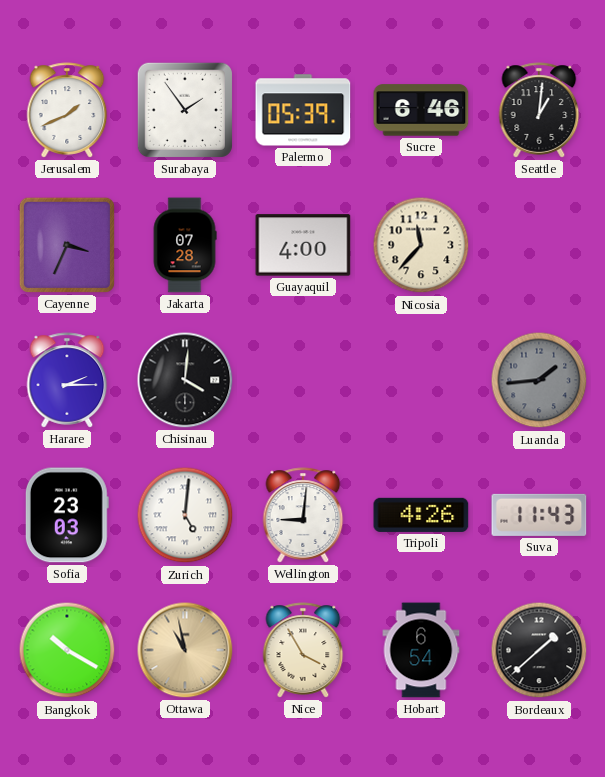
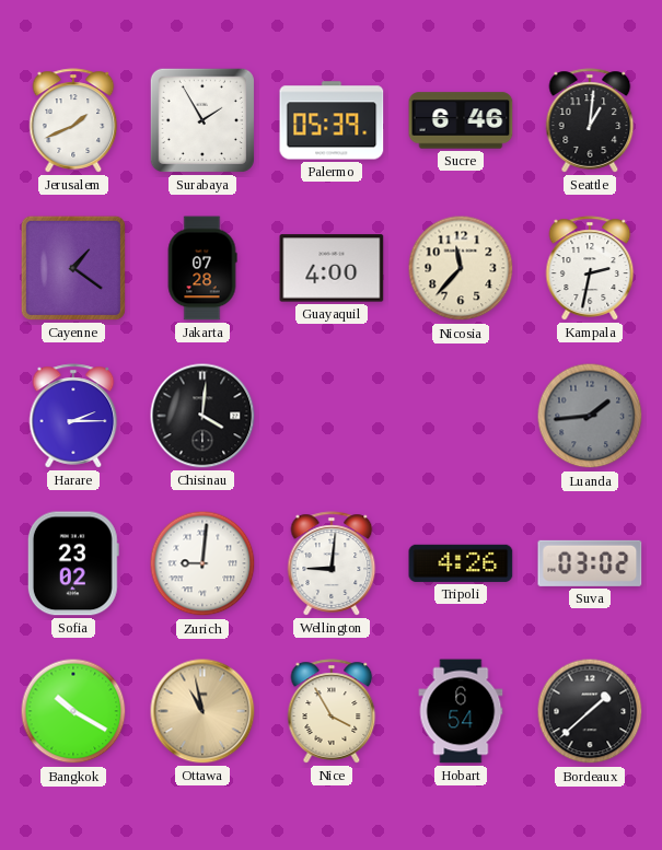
Surabaya: 1:54 -> 1:55
Cayenne: 3:34 -> 1:21
Kampala: none -> 2:32
Sofia: 23:03 -> 23:02
Zurich: 5:01 -> 9:01
Suva: 11:43 -> 03:02
